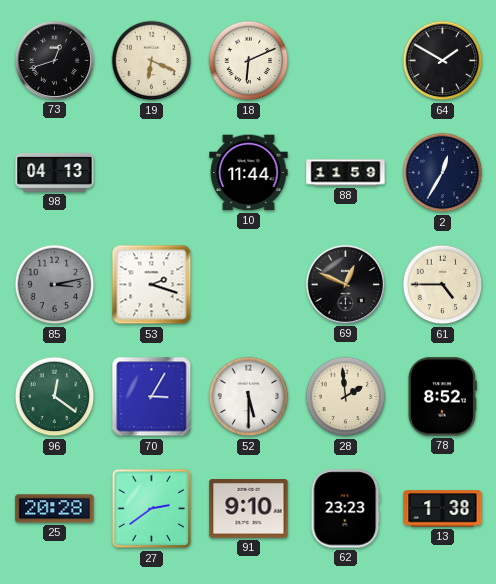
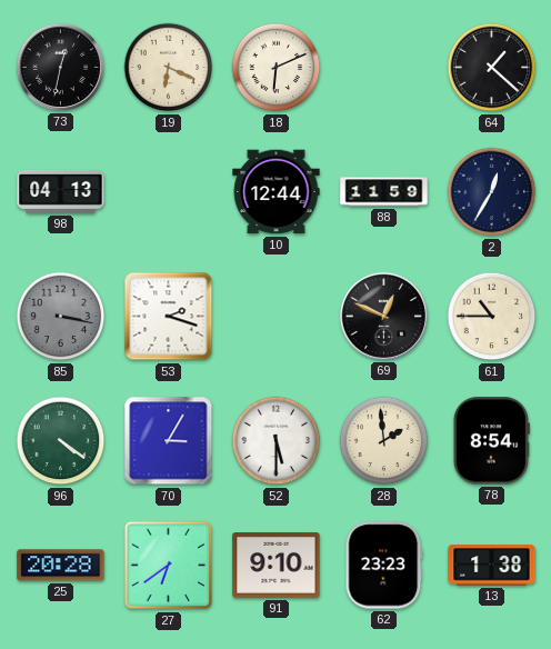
73: 12:42 -> 12:32
64: 1:50 -> 1:22
10: 11:44 -> 12:44
85: 3:13 -> 3:17
61: 4:45 -> 10:45
96: 12:21 -> 4:21
78: 8:52 -> 8:54
27: 2:39 -> 6:39
